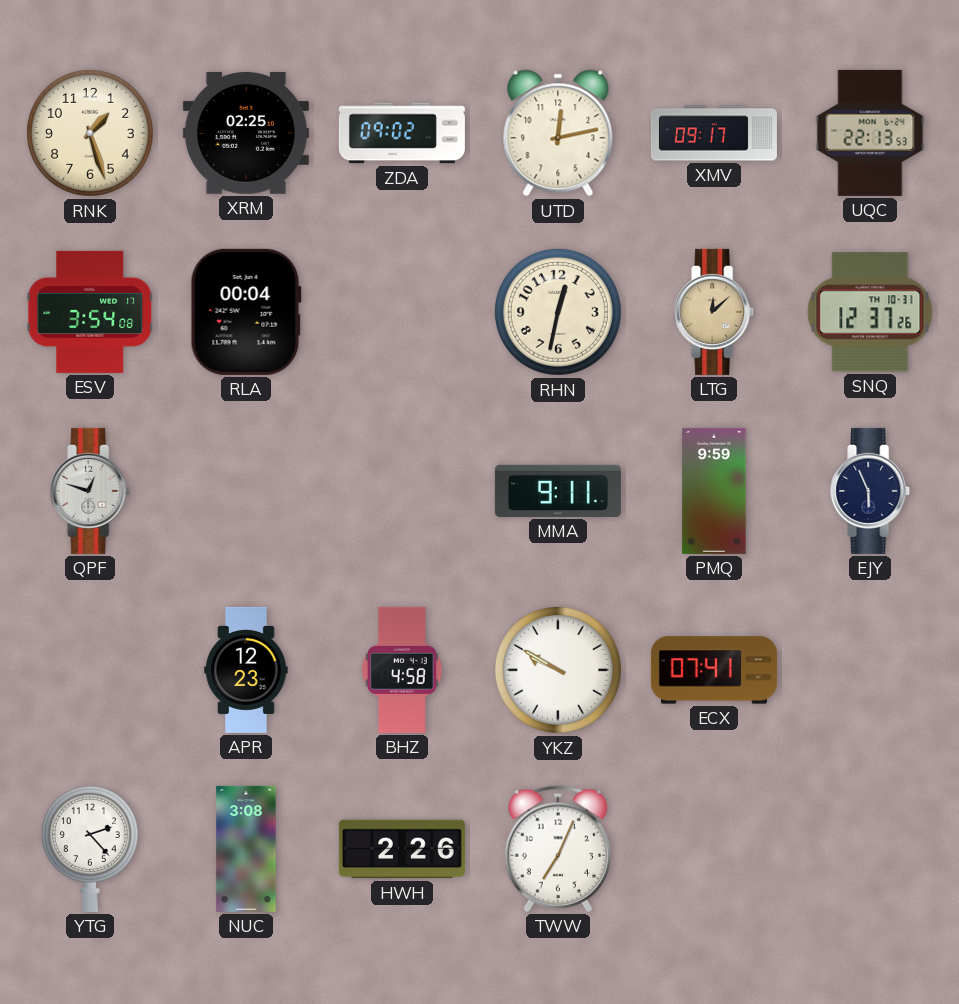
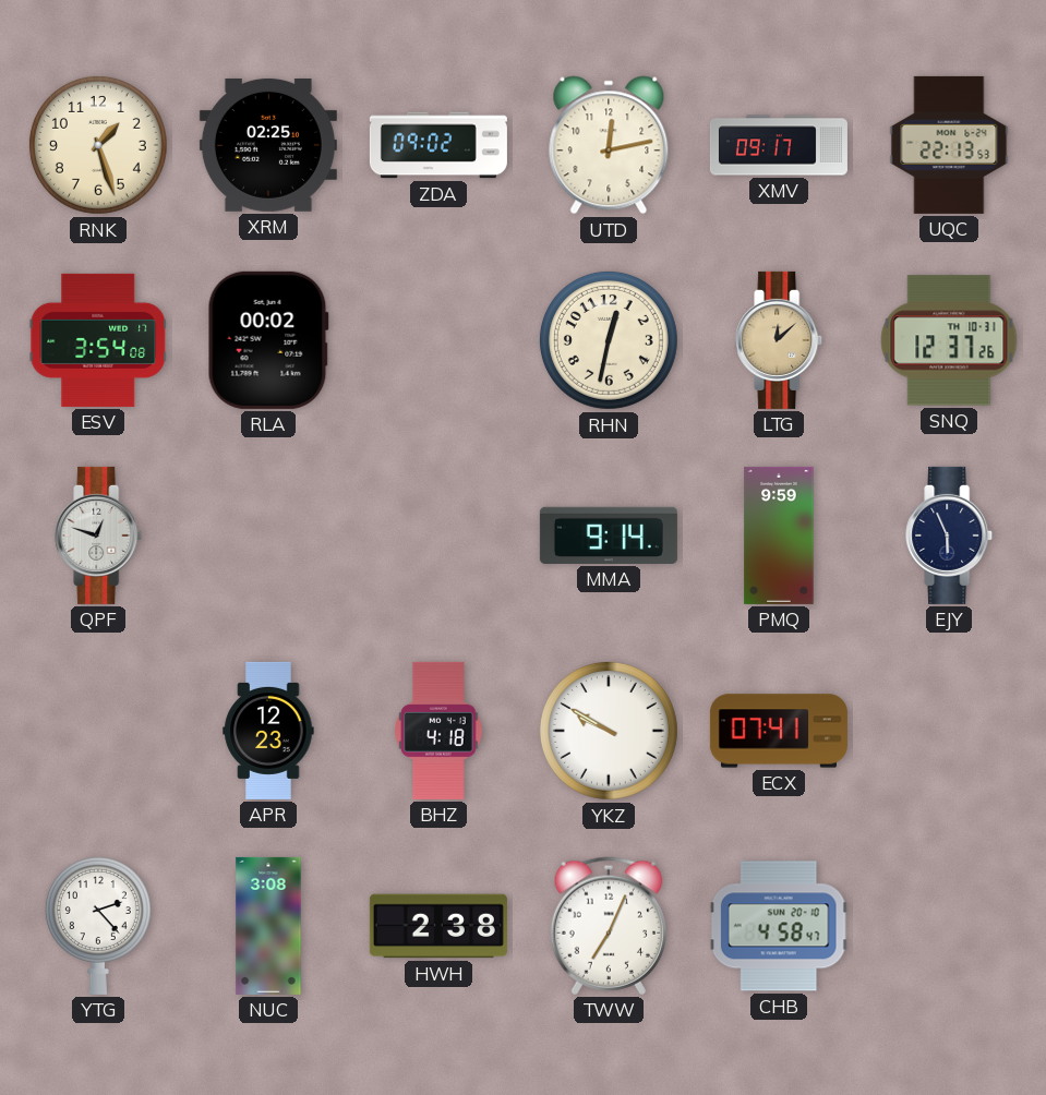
RLA: 00:04 -> 00:02
MMA: 9:11 -> 9:14
BHZ: 4:58 -> 4:18
HWH: 2:26 -> 2:38
CHB: none -> 4:58
